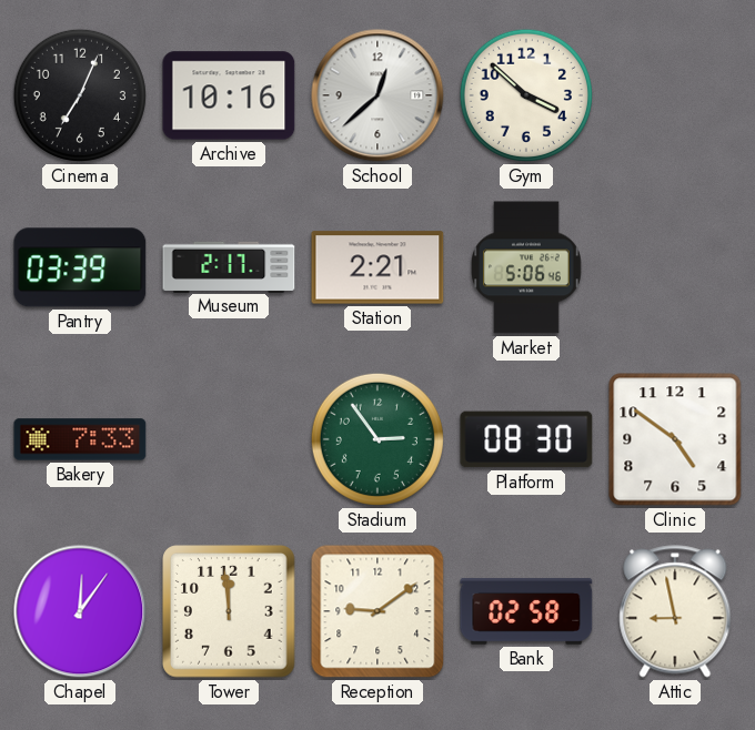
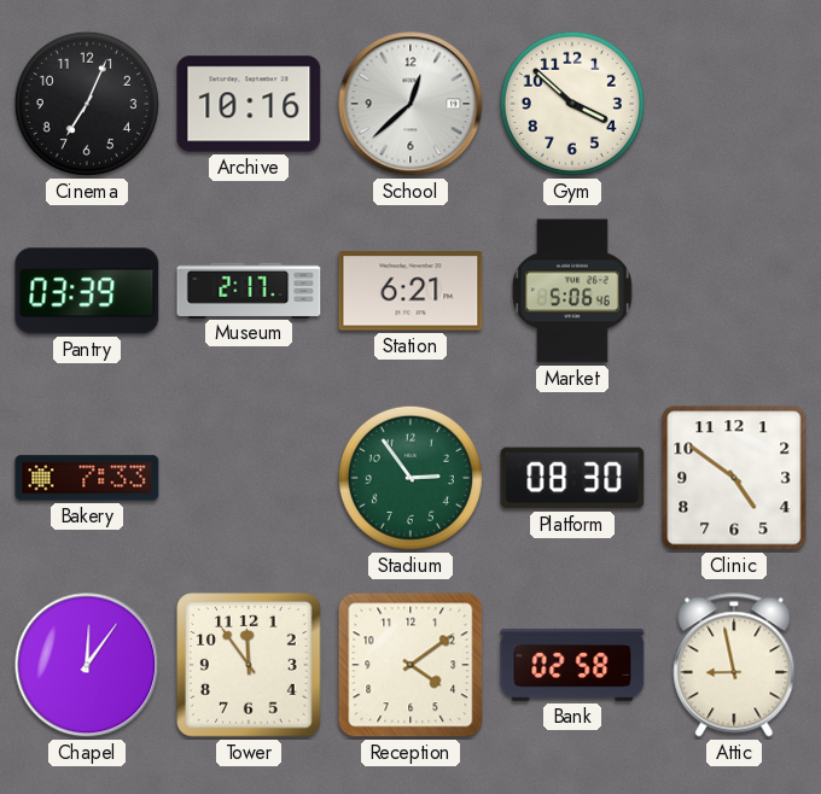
Station: 2:21 -> 6:21
Tower: 11:59 -> 11:54
Reception: 9:09 -> 4:09
